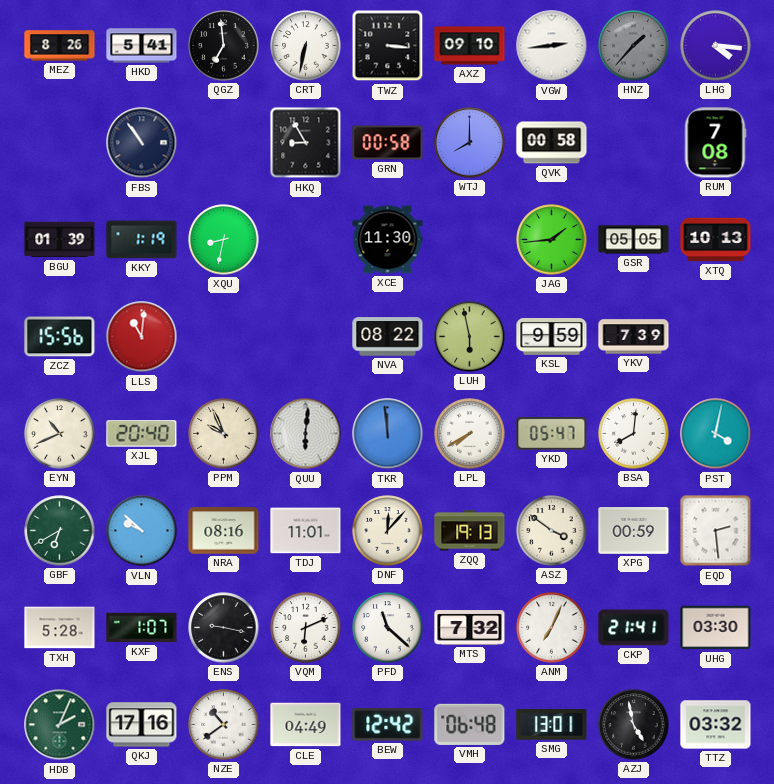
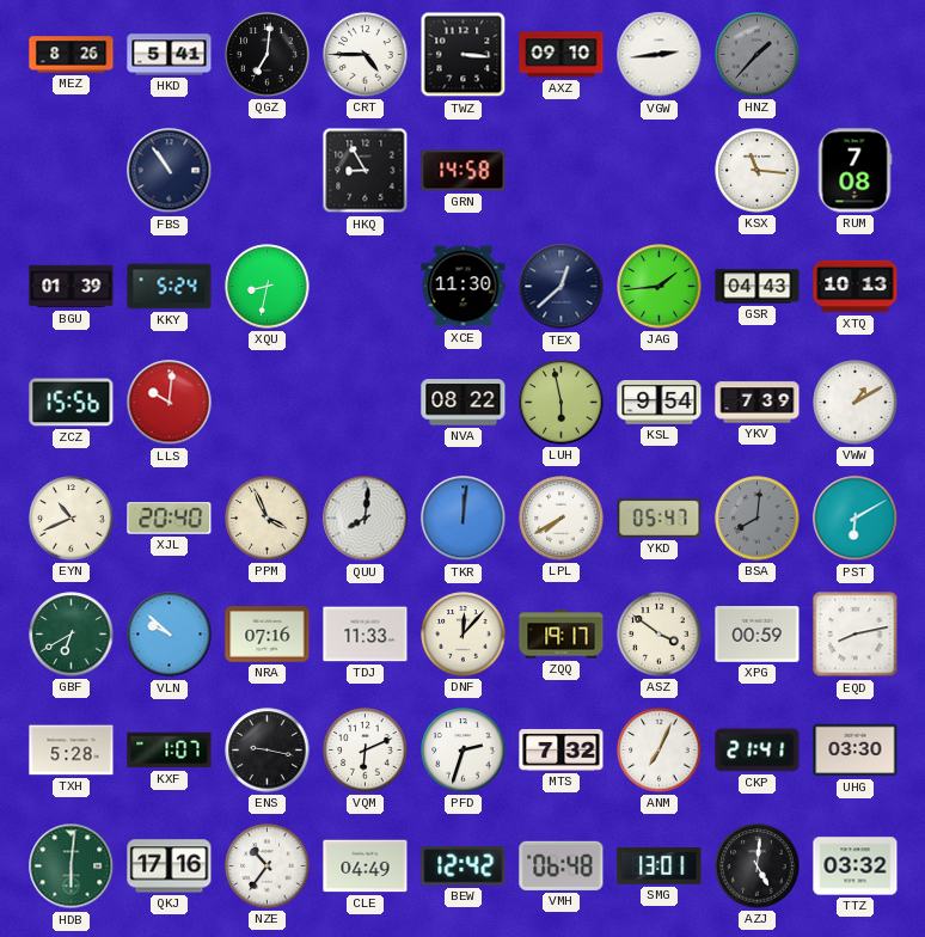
QGZ: 6:59 -> 7:01
CRT: 6:32 -> 4:45
LHG: 4:16 -> none
GRN: 00:58 -> 14:58
WTJ: 8:00 -> none
QVK: 00:58 -> none
KSX: none -> 11:16
KKY: 1:19 -> 5:24
TEX: none -> 12:38
GSR: 05:05 -> 04:43
LLS: 11:01 -> 10:01
KSL: 9:59 -> 9:54
VWW: none -> 1:10
PPM: 9:56 -> 3:56
QUU: 6:01 -> 8:01
TKR: 11:59 -> 12:01
BSA dial: white -> grey
PST: 4:02 -> 6:10
NRA: 08:16 -> 07:16
TDJ: 11:01 -> 11:33
ZQQ: 19:13 -> 19:17
EQD: 2:29 -> 8:13
PFD: 11:22 -> 2:33
HDB: 2:04 -> 6:01
NZE: 10:39 -> 10:36
AZJ: 4:58 -> 5:01
